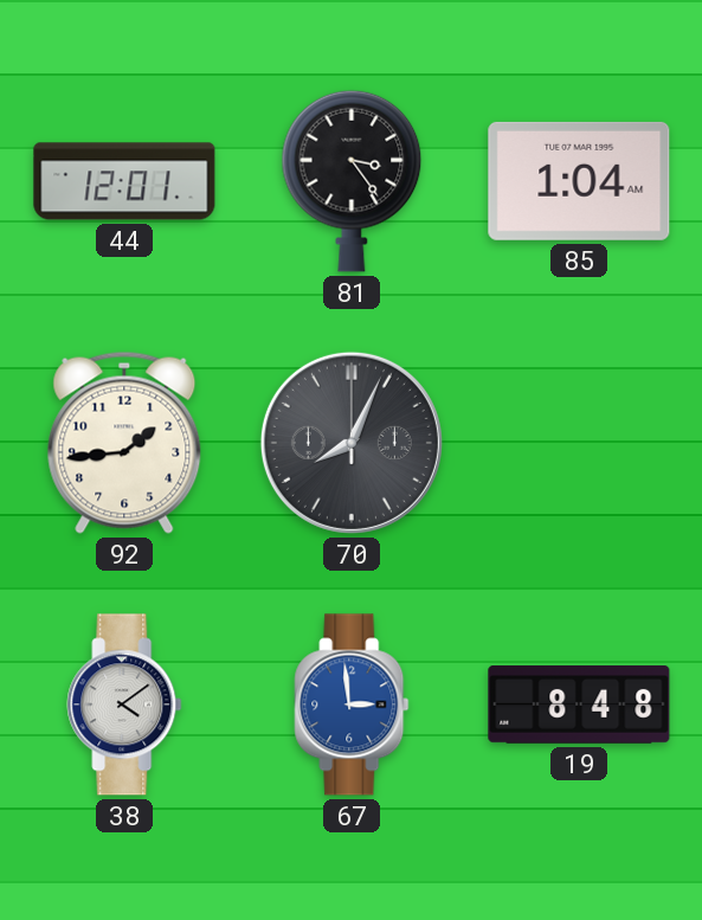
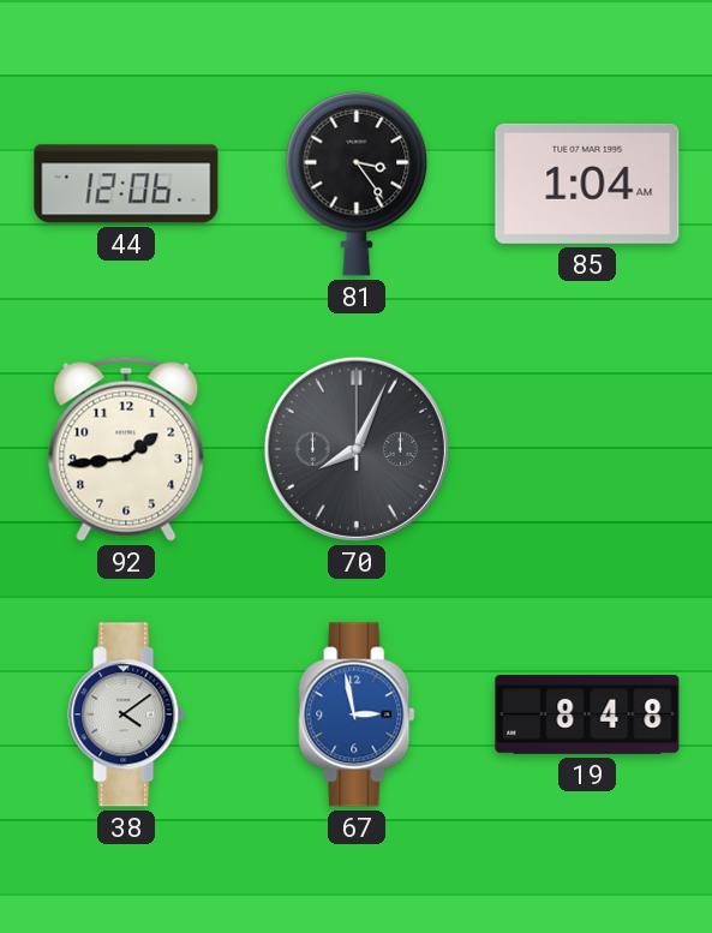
44: 12:01 -> 12:06
67: 2:59 -> 2:58
